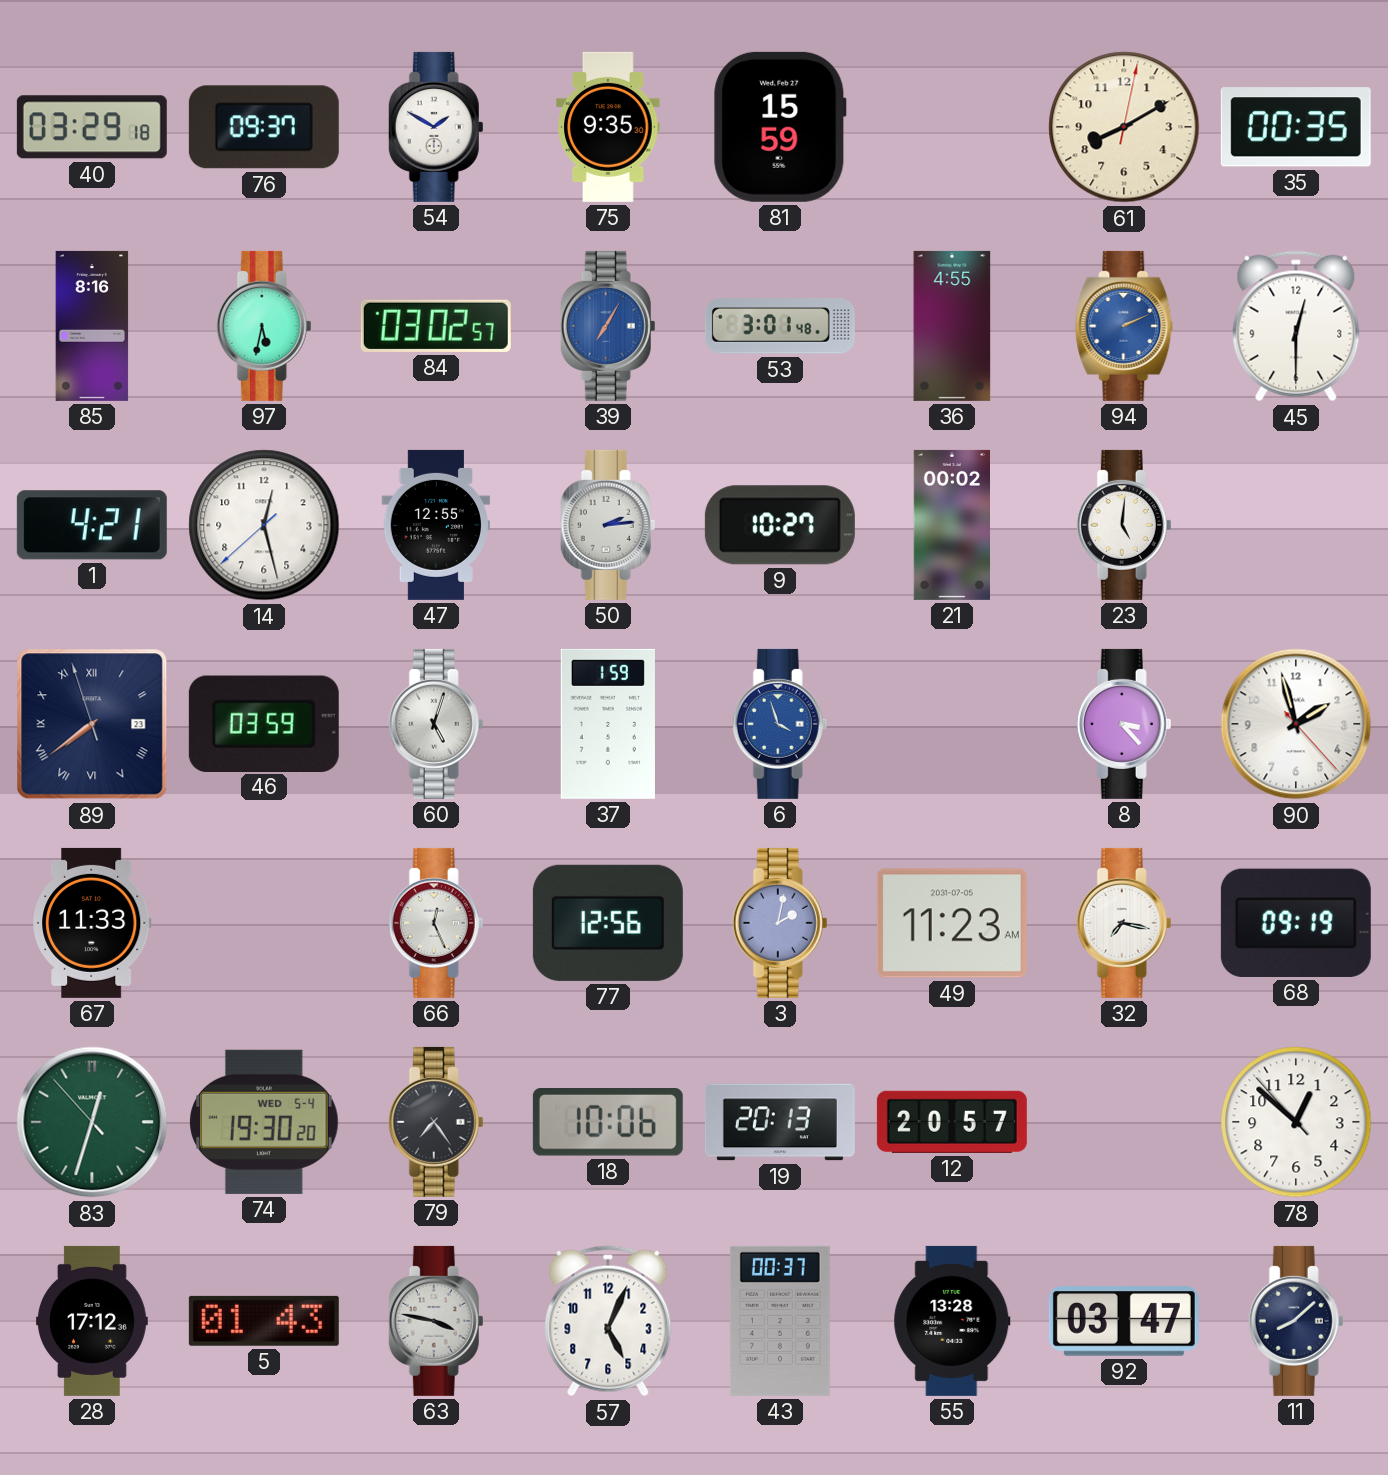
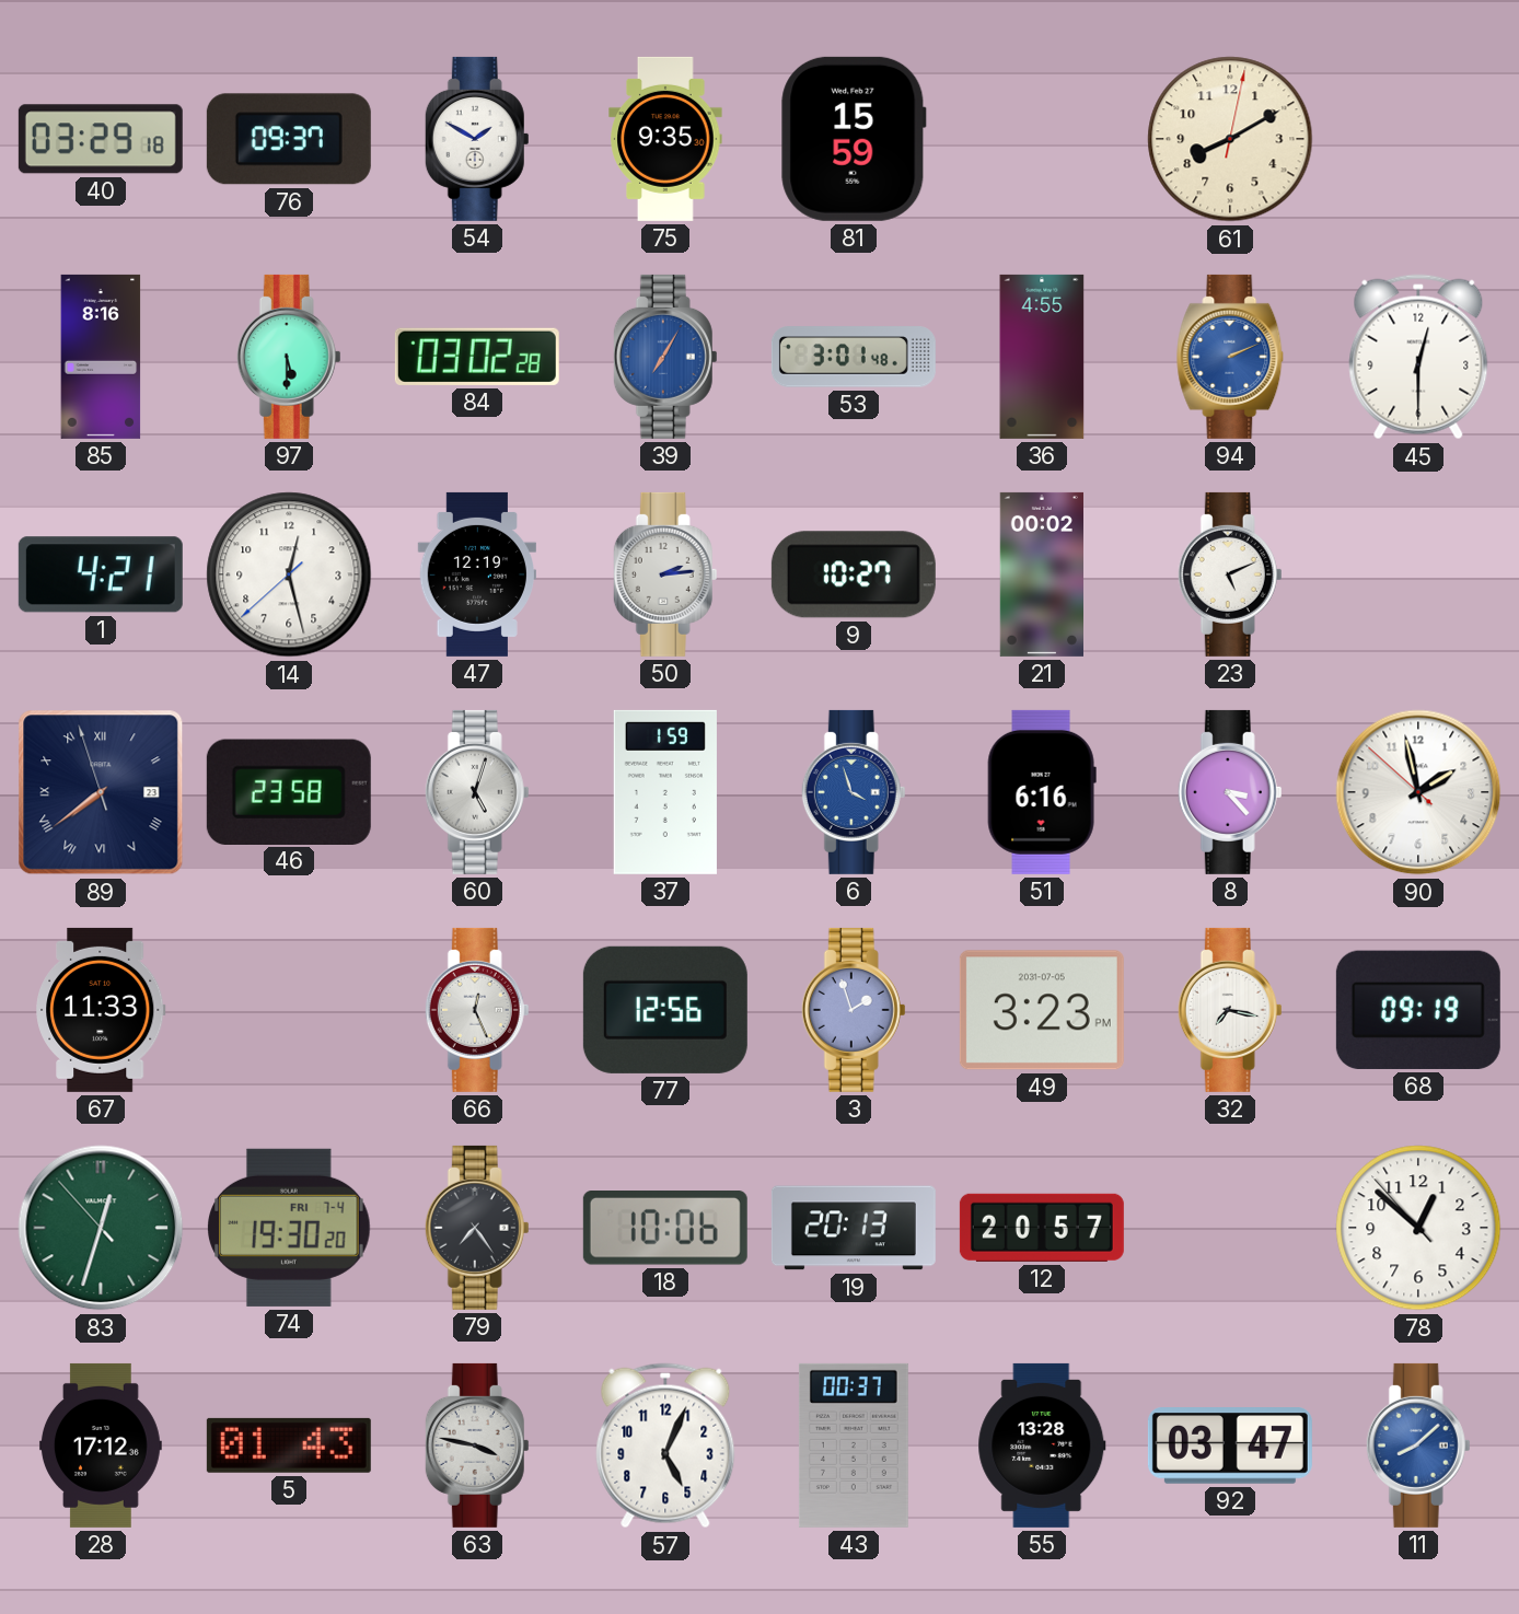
35: 00:35 -> none
97: 5:32 -> 5:30
84: 03:02:57 -> 03:02:28
47: 12:55 -> 12:19
23: 5:01 -> 5:11
46: 03:59 -> 23:58
51: none -> 6:16
90: 1:57:23 -> 1:57:52
3: 2:02 -> 1:57
49: 11:23 -> 3:23
74 date: WED 5-4 -> FRI 7-4
11 dial: navy -> blue
